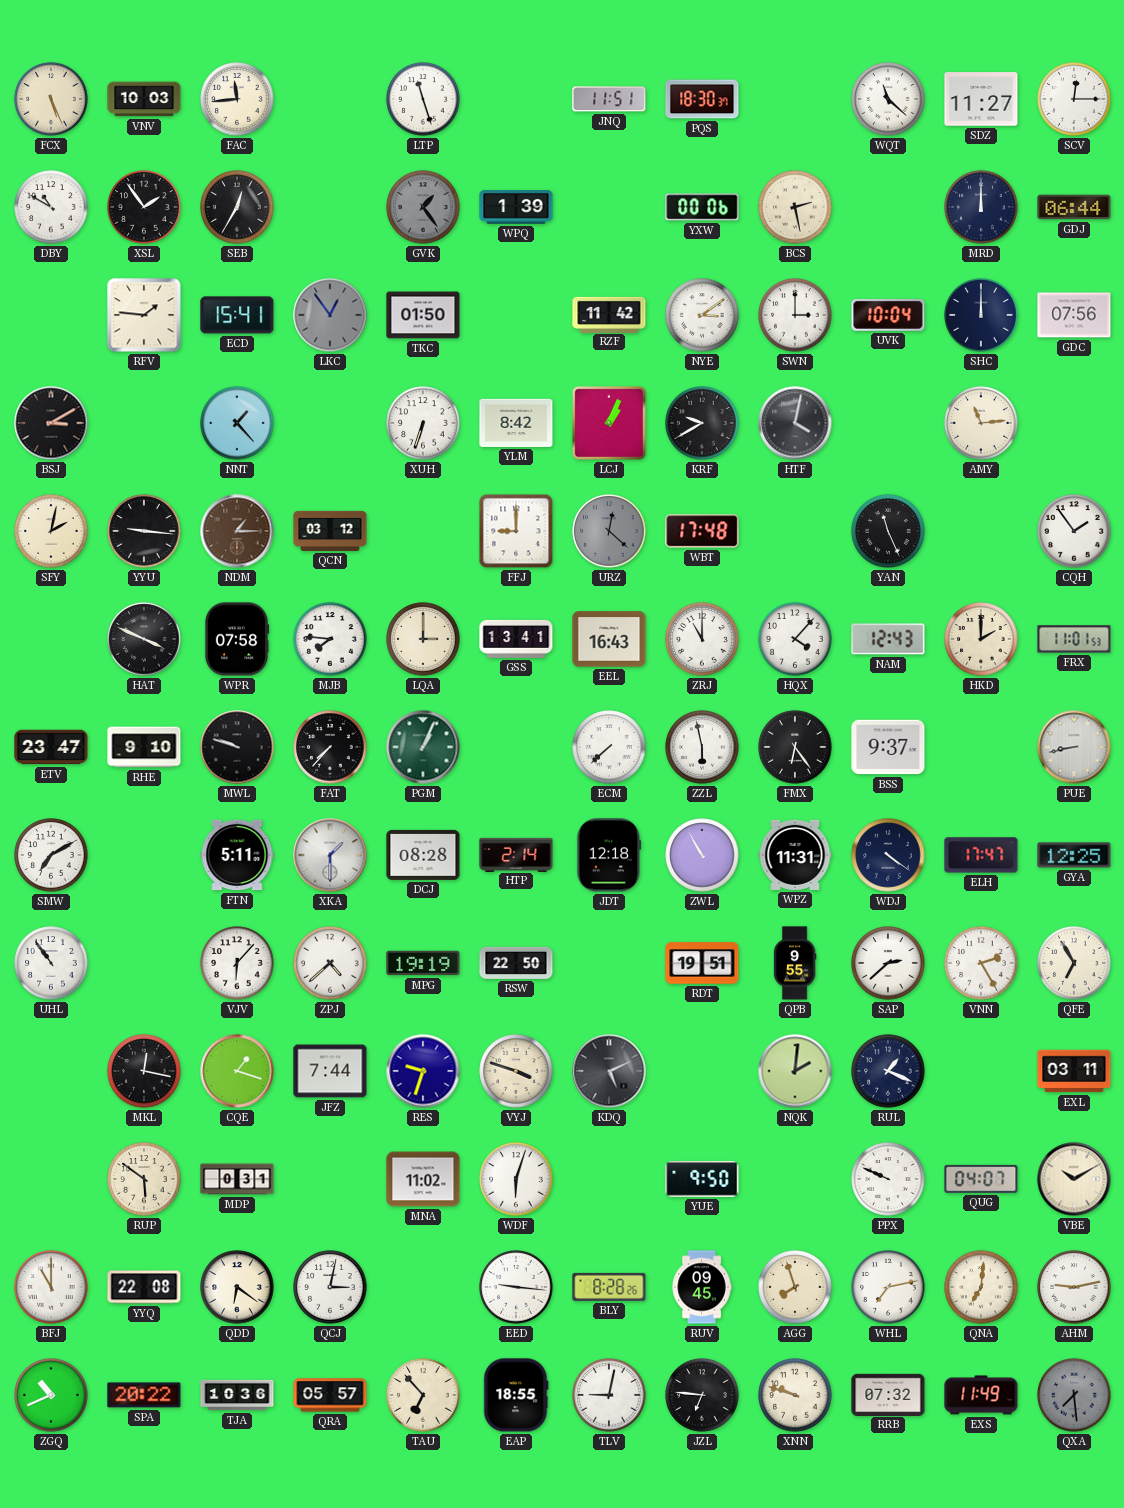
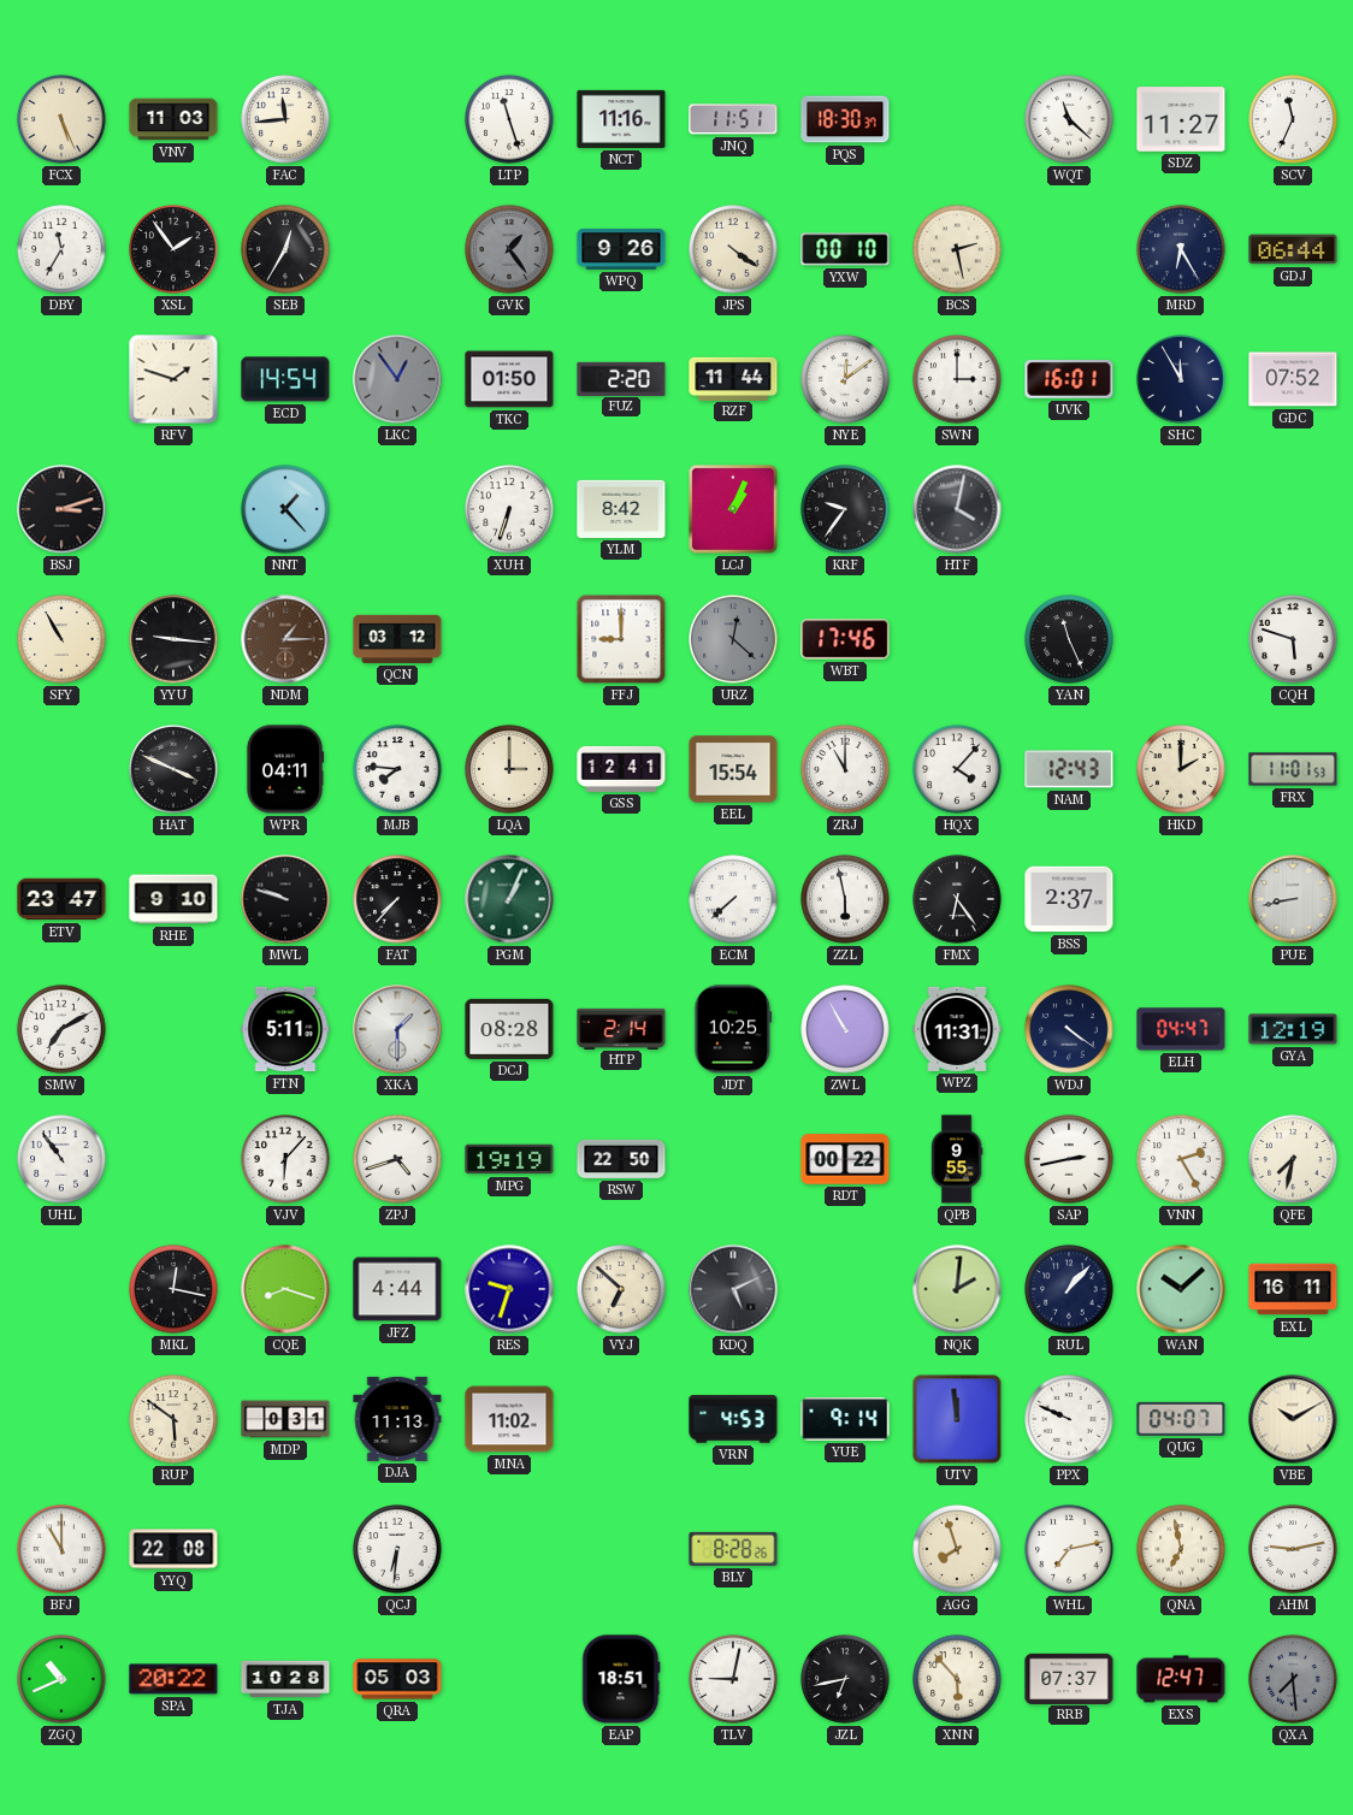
VNV: 10:03 -> 11:03
NCT: none -> 11:16
SCV: 12:15 -> 11:34
DBY: 10:50 -> 11:35
WPQ: 1:39 -> 9:26
JPS: none -> 4:21
YXW: 00:06 -> 00:10
MRD: 12:00 -> 6:25
RFV: 1:46 -> 1:48
ECD: 15:41 -> 14:54
FUZ: none -> 2:20
RZF: 11:42 -> 11:44
NYE: 3:09 -> 12:09
UVK: 10:04 -> 16:01
SHC: 12:00 -> 11:55
GDC: 07:56 -> 07:52
BSJ: 3:10 -> 3:12
KRF: 9:40 -> 9:36
AMY: 11:14 -> none
SFY: 2:02 -> 10:55
WBT: 17:48 -> 17:46
CQH: 1:54 -> 5:48
WPR: 07:58 -> 04:11
GSS: 13:41 -> 12:41
EEL: 16:43 -> 15:54
BSS: 9:37 -> 2:37
JDT: 12:18 -> 10:25
ELH: 17:47 -> 04:47
GYA: 12:25 -> 12:19
ZPJ: 4:38 -> 4:42
RDT: 19:51 -> 00:22
SAP: 2:38 -> 2:43
QFE: 6:55 -> 7:32
CQE: 1:18 -> 8:18
JFZ: 7:44 -> 4:44
VYJ: 3:48 -> 6:52
RUL: 1:19 -> 1:07
WAN: none -> 10:08
EXL: 03:11 -> 16:11
DJA: none -> 11:13
WDF: 6:03 -> none
VRN: none -> 4:53
YUE: 9:50 -> 9:14
UTV: none -> 11:59
QDD: 6:21 -> none
QCJ: 3:02 -> 6:31
EED: 9:16 -> none
RUV: 09:45 -> none
QNA: 7:01 -> 6:58
TJA: 10:36 -> 10:28
QRA: 05:57 -> 05:03
TAU: 6:53 -> none
EAP: 18:55 -> 18:51
JZL: 6:46 -> 6:43
XNN: 9:48 -> 5:53
RRB: 07:32 -> 07:37
EXS: 11:49 -> 12:47
